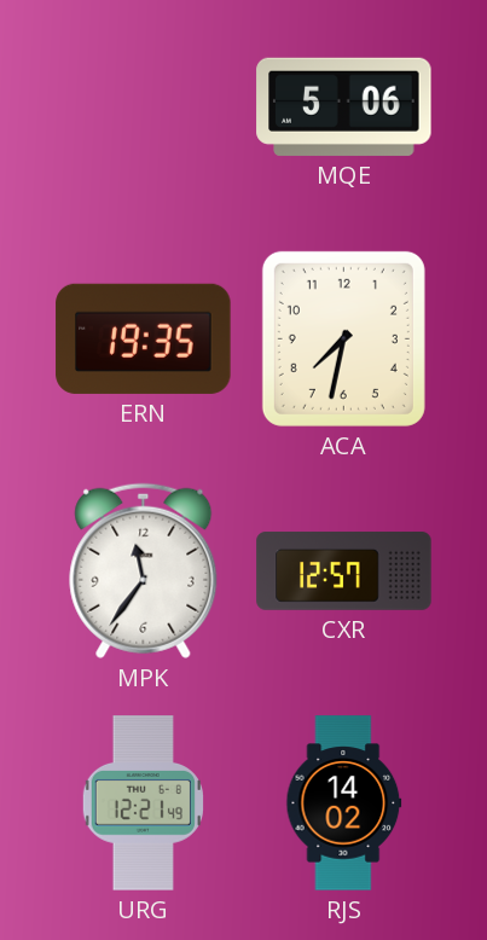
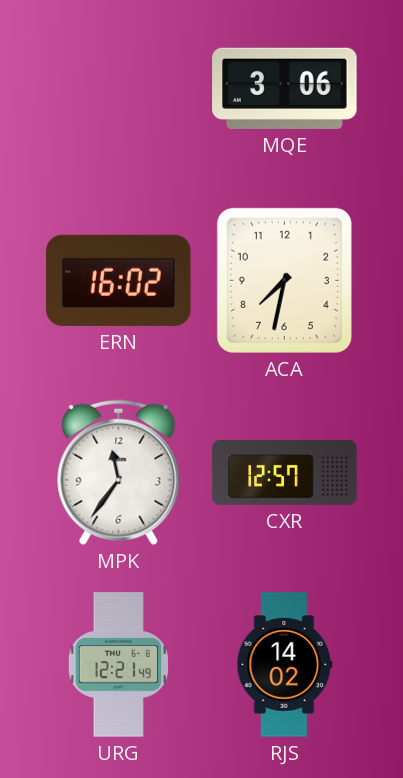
MQE: 5:06 -> 3:06
ERN: 19:35 -> 16:02
